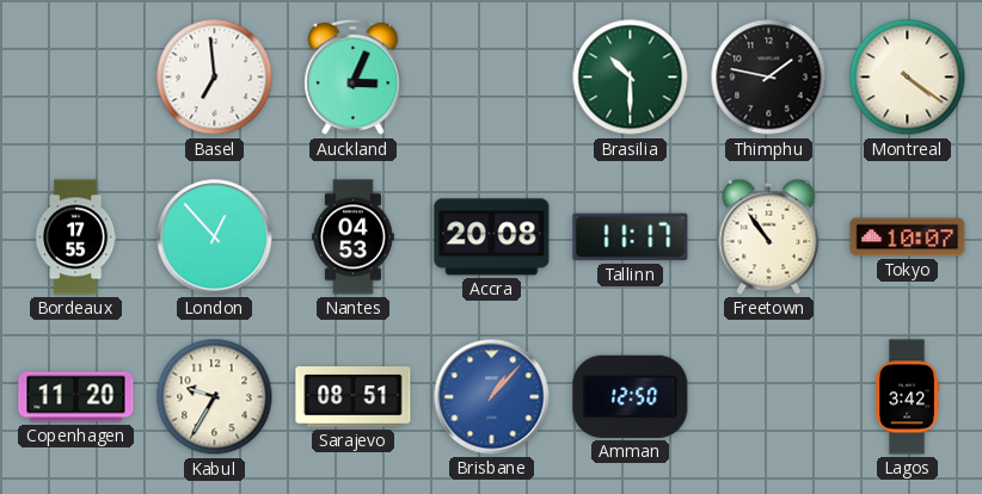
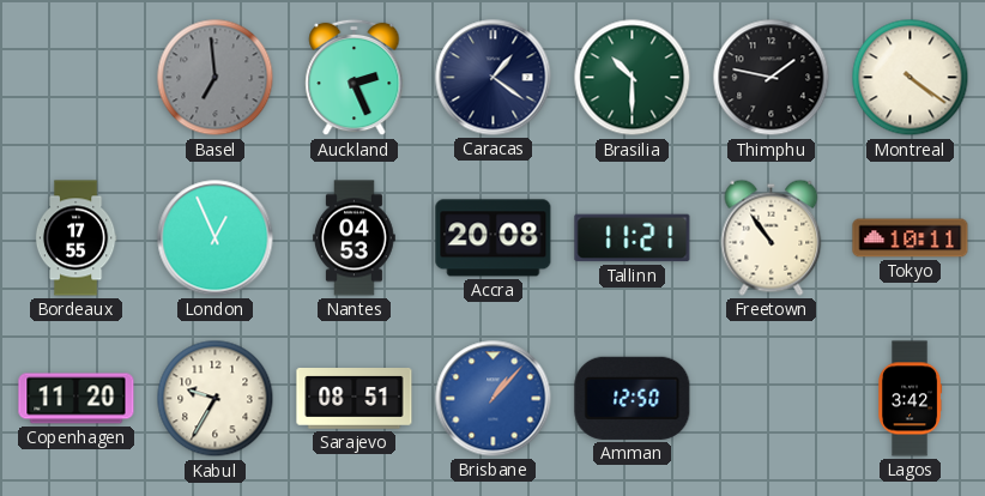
Basel dial: white -> grey
Auckland: 3:04 -> 2:26
Caracas: none -> 1:21
London: 12:53 -> 12:56
Tallinn: 11:17 -> 11:21
Tokyo: 10:07 -> 10:11
